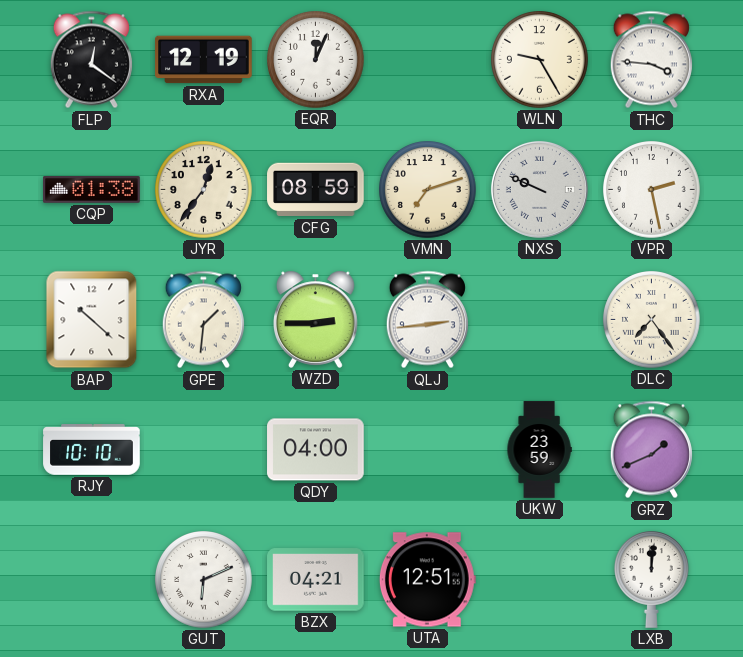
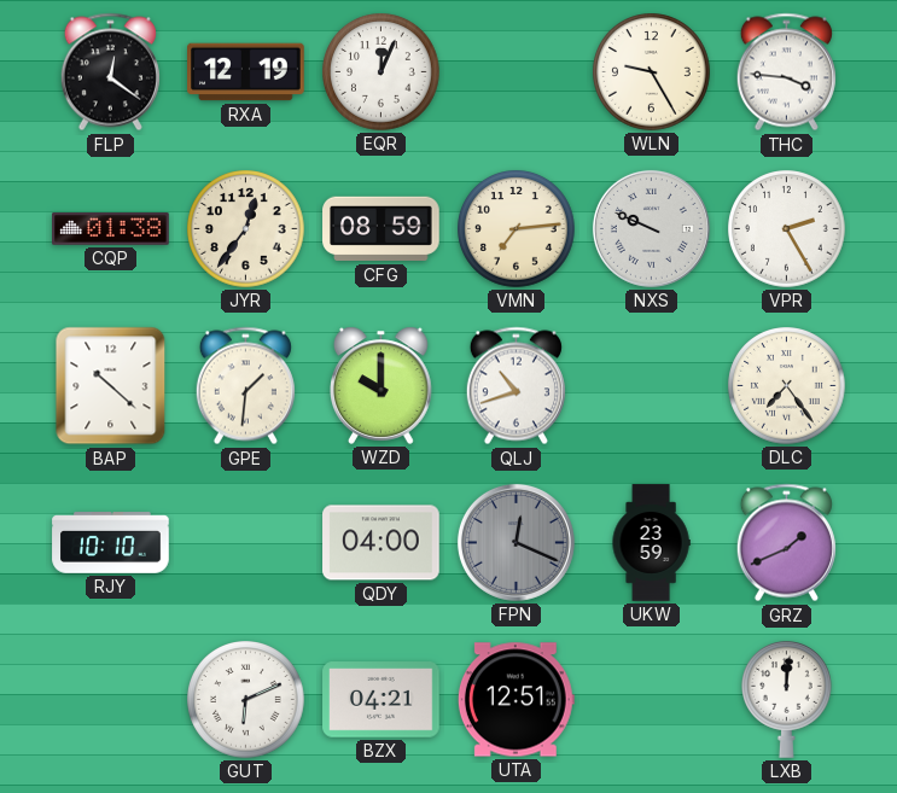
VMN: 7:12 -> 7:14
VPR: 2:28 -> 2:25
WZD: 2:45 -> 10:00
QLJ: 2:44 -> 10:42
FPN: none -> 12:19
